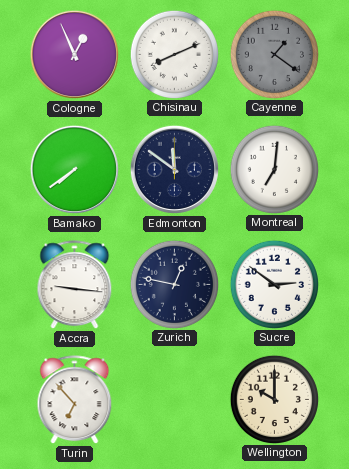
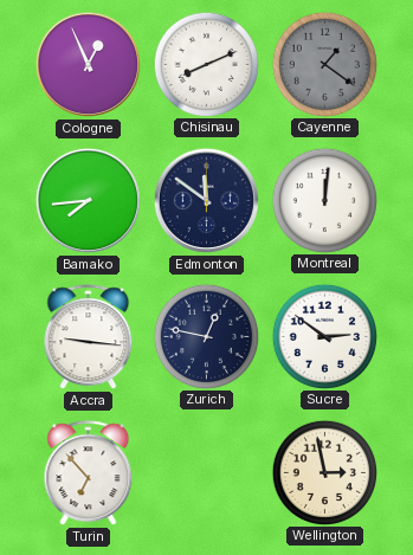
Bamako: 7:39 -> 7:44
Montreal: 7:01 -> 12:01
Wellington: 10:00 -> 2:58
